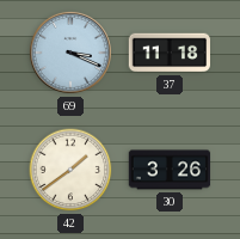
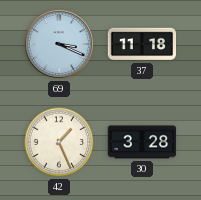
42: 1:39 -> 1:26
30: 3:26 -> 3:28
